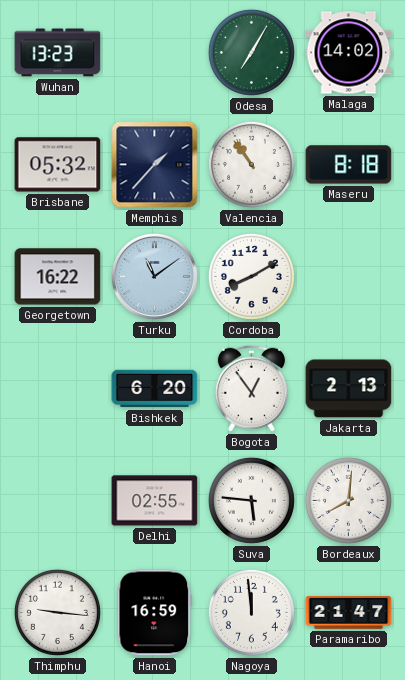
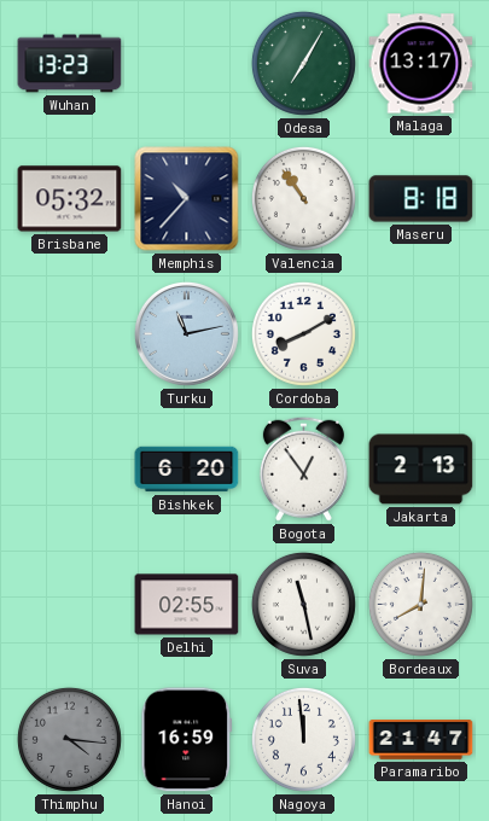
Malaga: 14:02 -> 13:17
Memphis: 1:37 -> 10:37
Georgetown: 16:22 -> none
Turku: 11:09 -> 11:13
Suva: 5:46 -> 11:28
Thimphu: 9:16 -> 4:16
Thimphu dial: white -> grey
